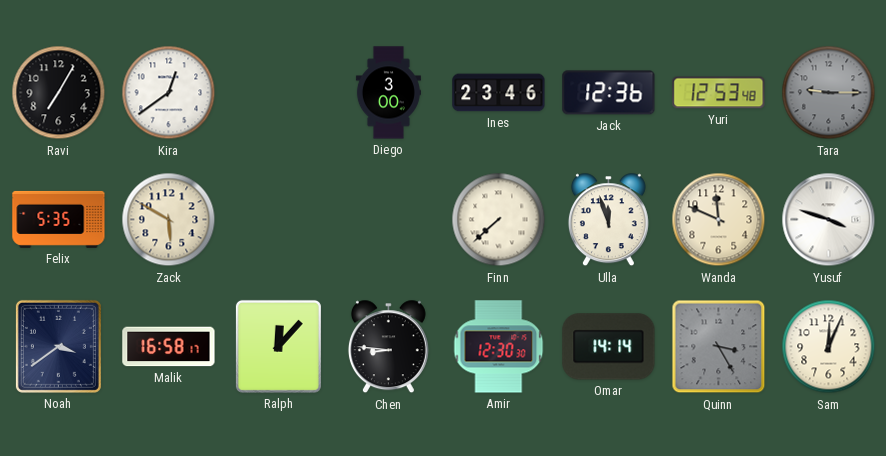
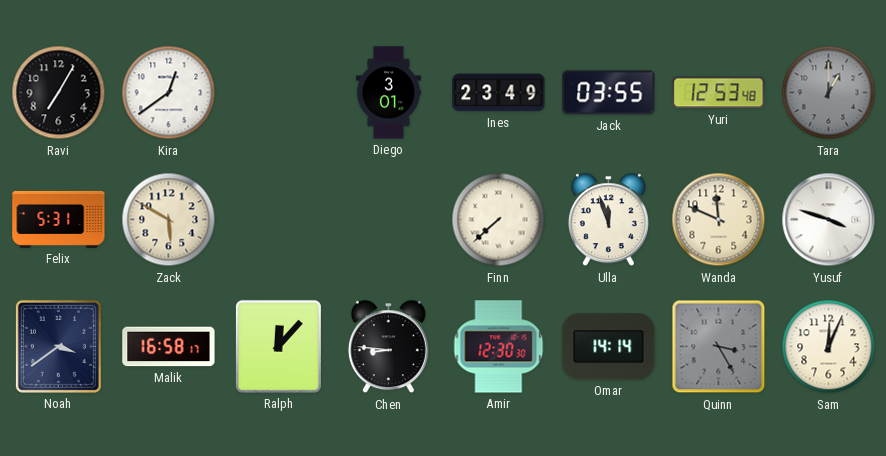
Diego: 3:00 -> 3:01
Ines: 23:46 -> 23:49
Jack: 12:36 -> 03:55
Tara: 9:15 -> 1:00
Felix: 5:35 -> 5:31
